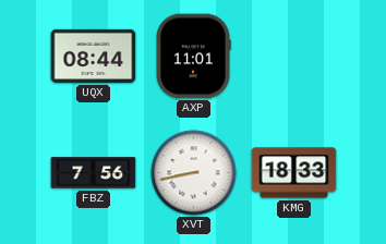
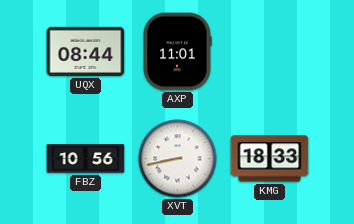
FBZ: 7:56 -> 10:56
